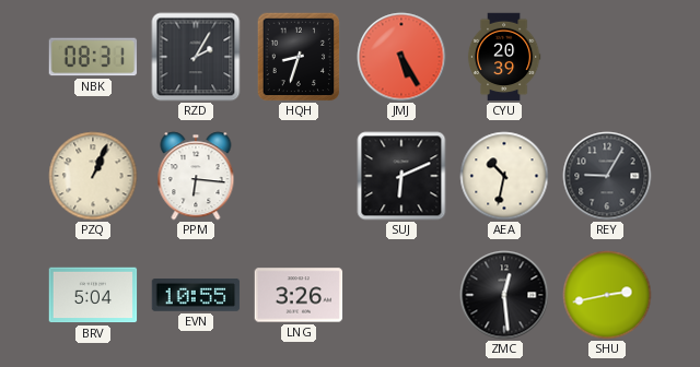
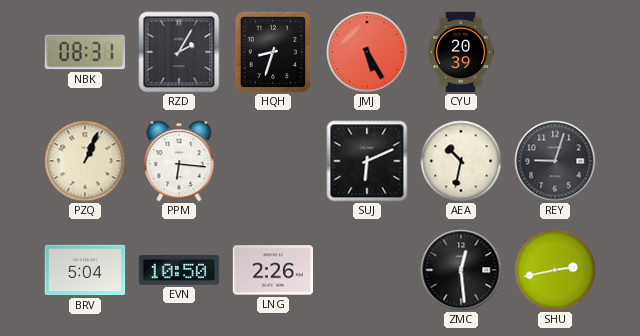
REY: 9:05 -> 9:03
EVN: 10:55 -> 10:50
LNG: 3:26 -> 2:26
